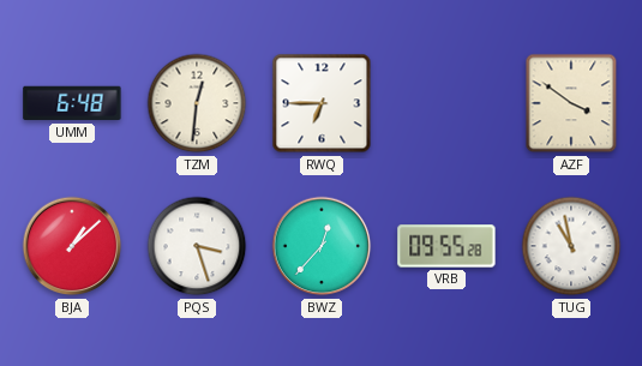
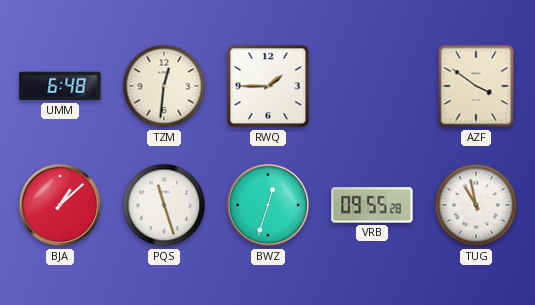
RWQ: 6:45 -> 1:45
PQS: 3:27 -> 11:27
BWZ: 12:37 -> 12:33
